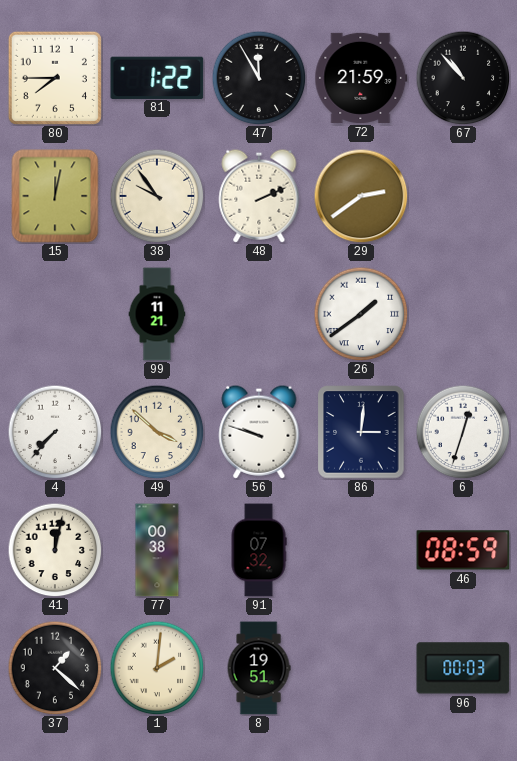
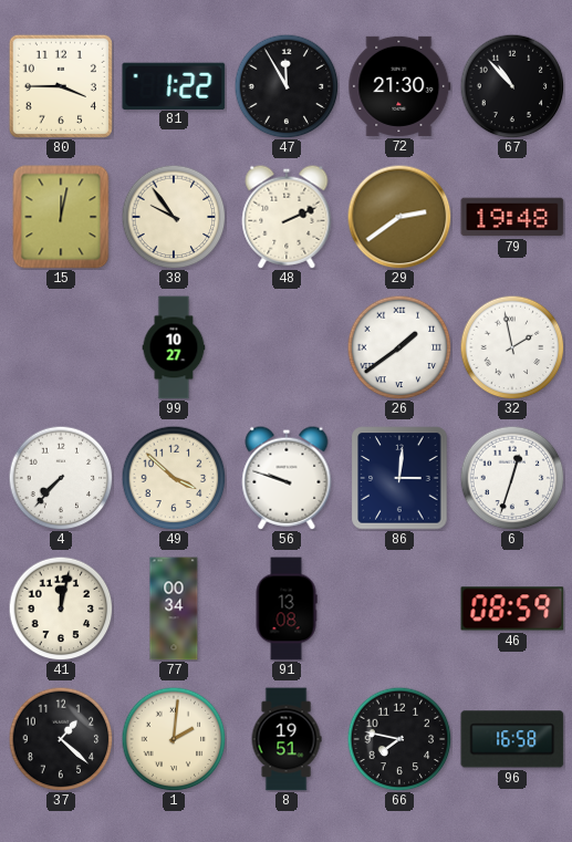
80: 7:45 -> 3:45
72: 21:59 -> 21:30
79: none -> 19:48
99: 11:21 -> 10:27
32: none -> 1:58
77: 00:38 -> 00:34
91: 07:32 -> 13:08
66: none -> 7:47
96: 00:03 -> 16:58
